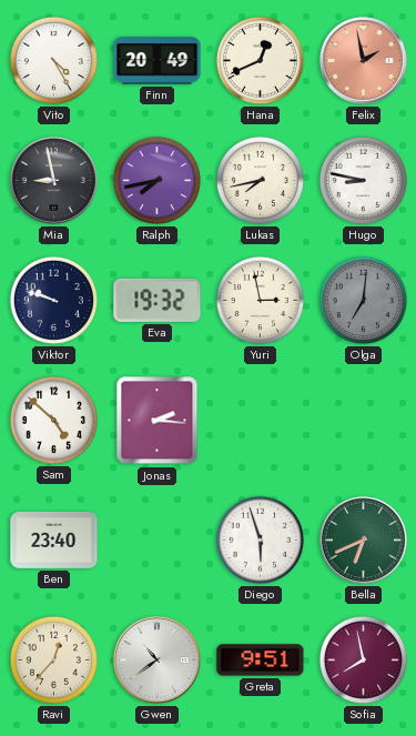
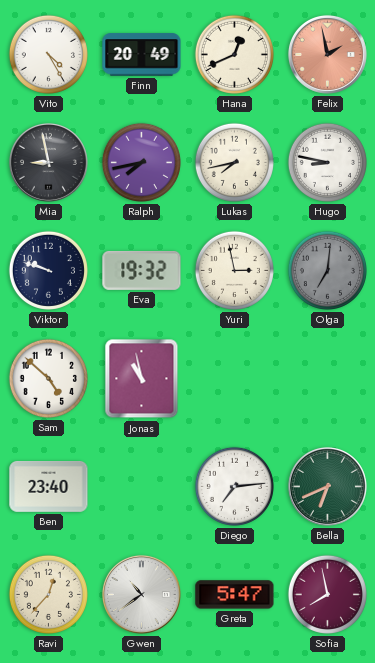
Jonas: 2:16 -> 10:58
Diego: 5:57 -> 7:14
Greta: 9:51 -> 5:47
